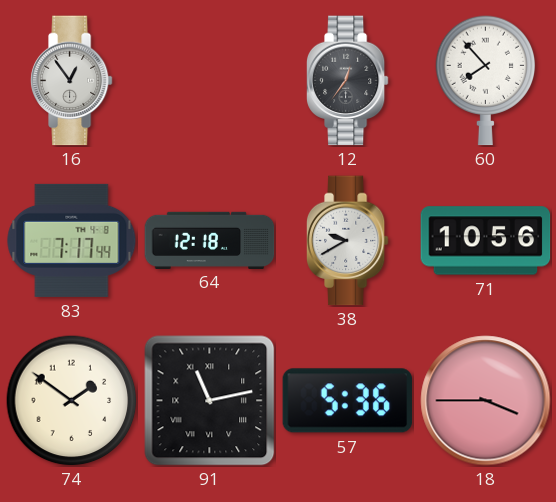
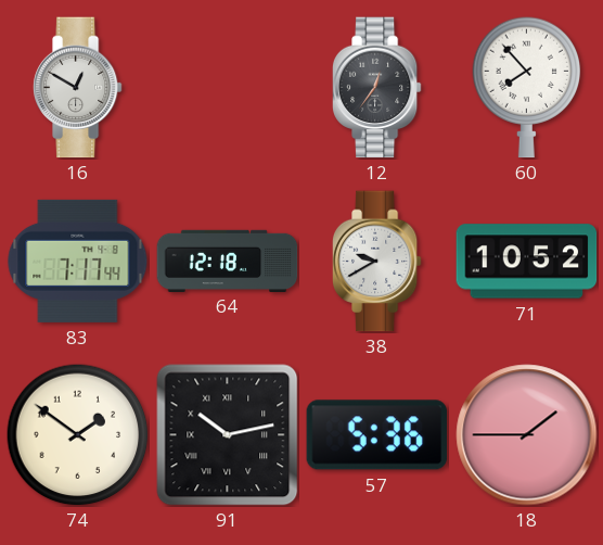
16: 12:54 -> 12:50
71: 10:56 -> 10:52
91: 11:13 -> 10:13
18: 3:45 -> 1:45
